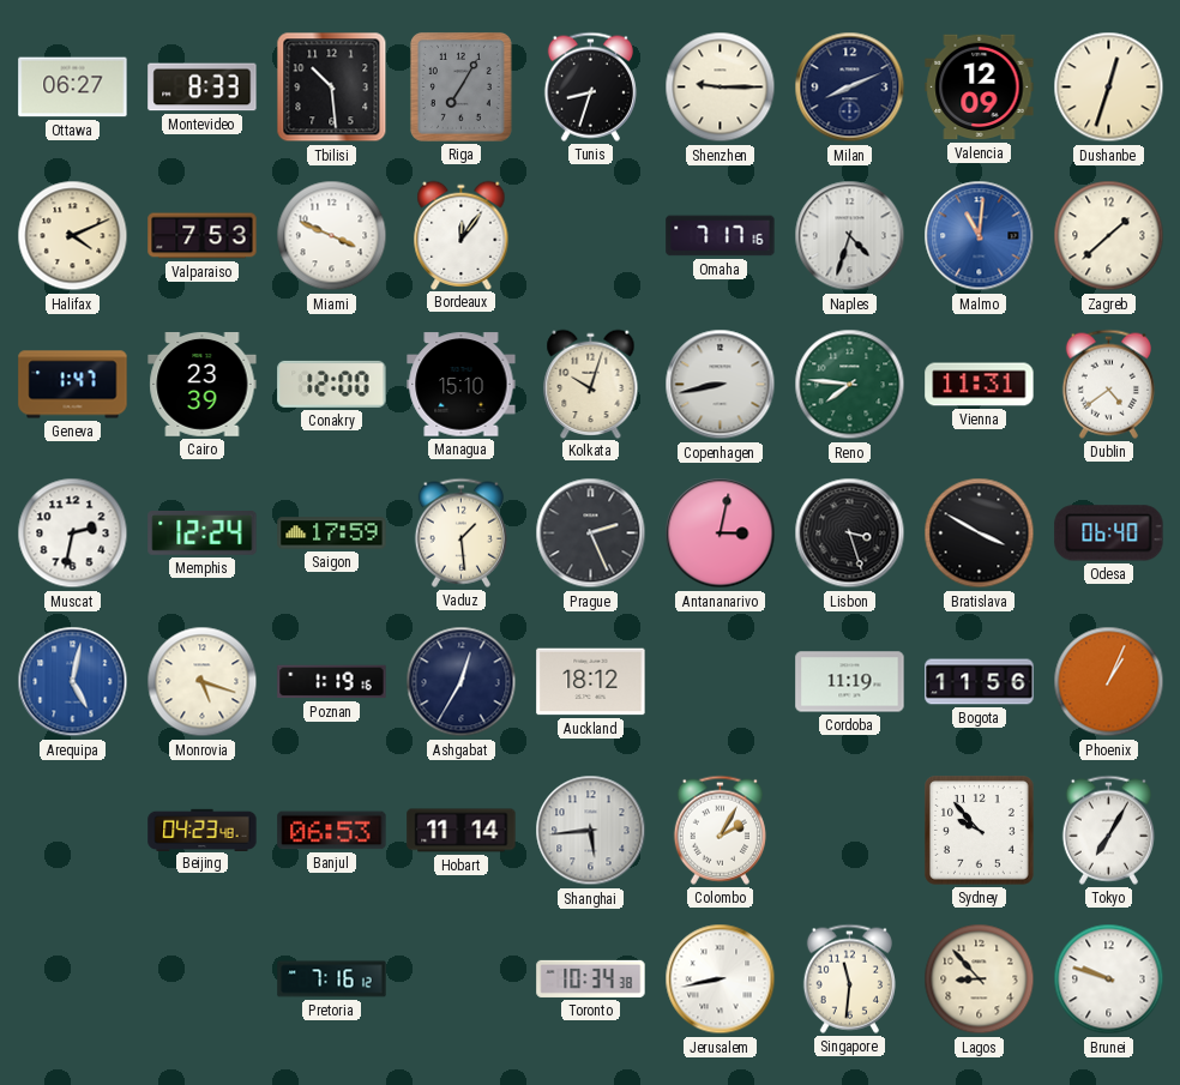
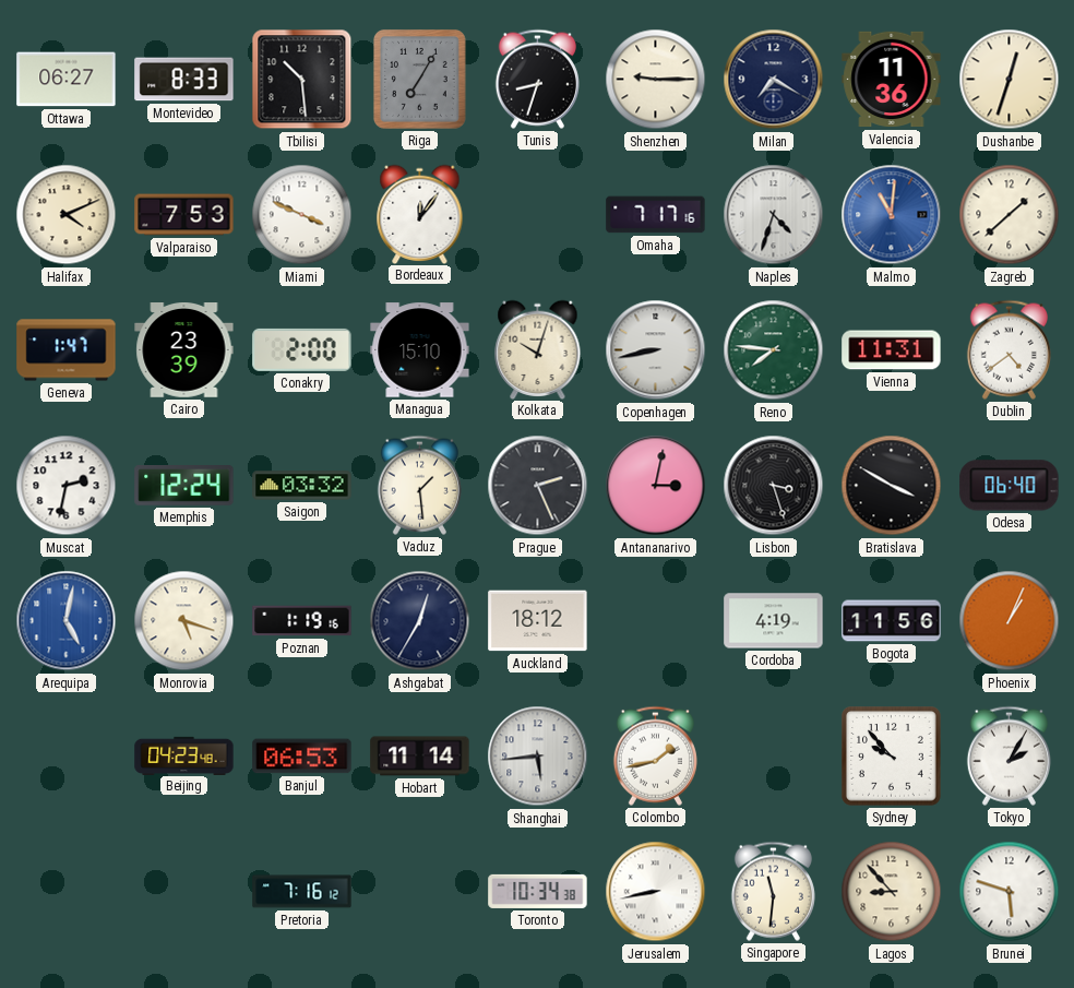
Milan: 8:11 -> 7:20
Valencia: 12:09 -> 11:36
Conakry: 12:00 -> 2:00
Saigon: 17:59 -> 03:32
Cordoba: 11:19 -> 4:19
Colombo: 2:05 -> 1:43
Tokyo: 7:05 -> 2:05
Brunei: 9:48 -> 5:48
